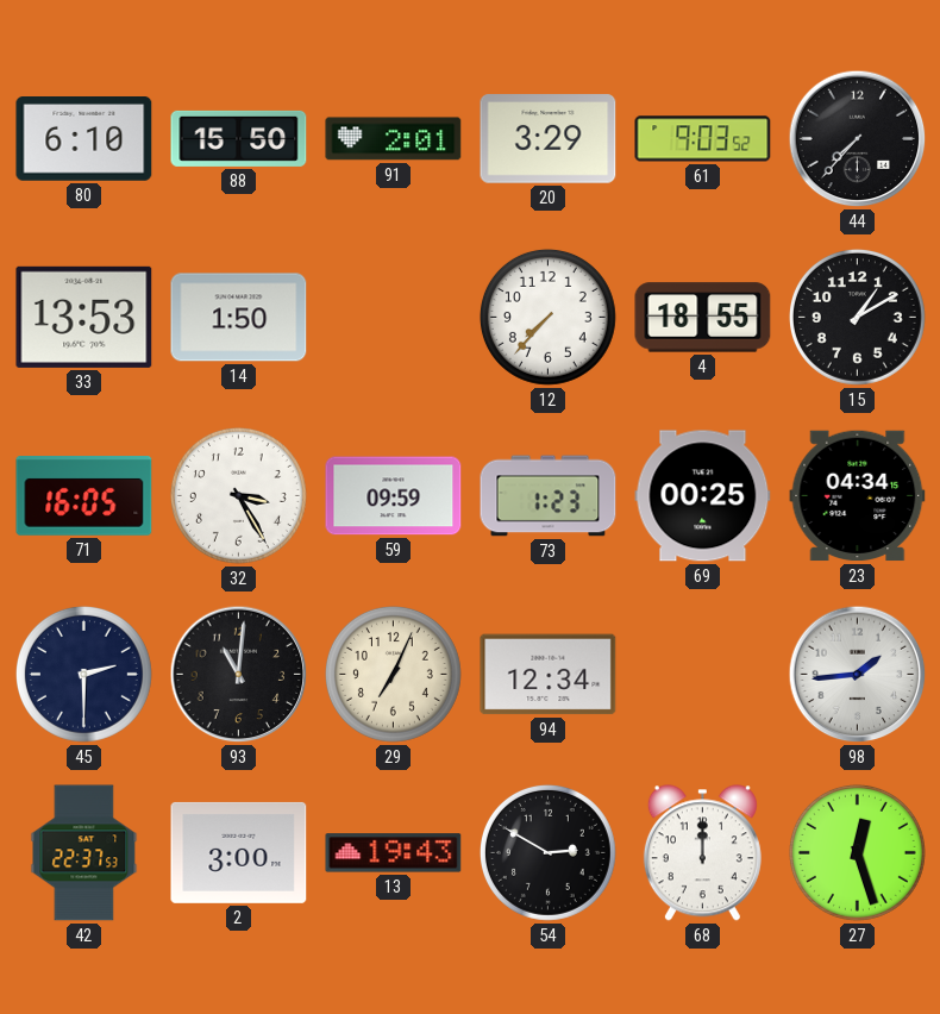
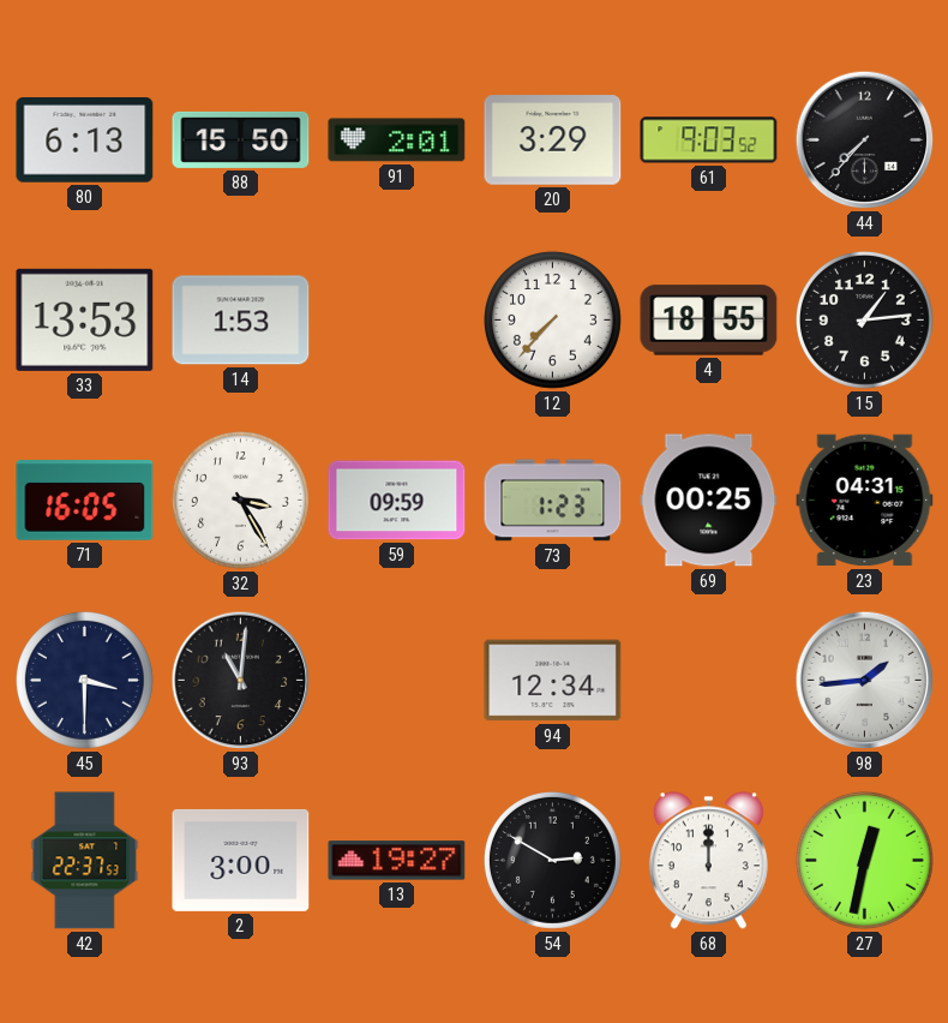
80: 6:10 -> 6:13
14: 1:50 -> 1:53
15: 1:10 -> 1:14
23: 04:34 -> 04:31
45: 2:30 -> 3:30
29: 7:04 -> none
13: 19:43 -> 19:27
27: 12:27 -> 12:32
